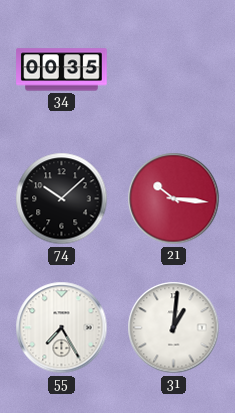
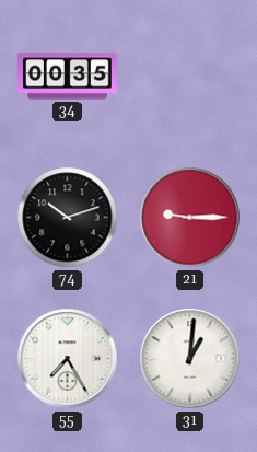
74: 10:08 -> 10:12
21: 10:16 -> 9:15
